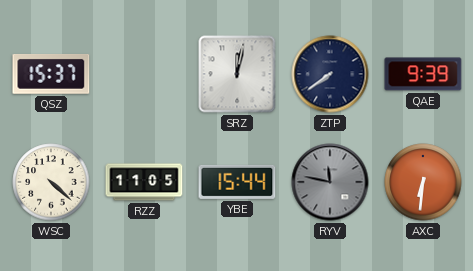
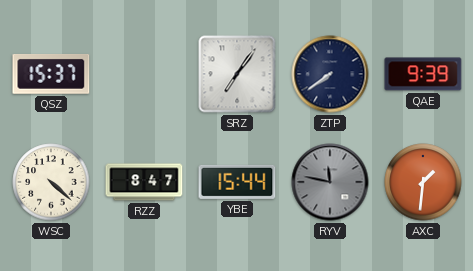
SRZ: 12:02 -> 7:06
RZZ: 11:05 -> 8:47
AXC: 6:31 -> 1:31
